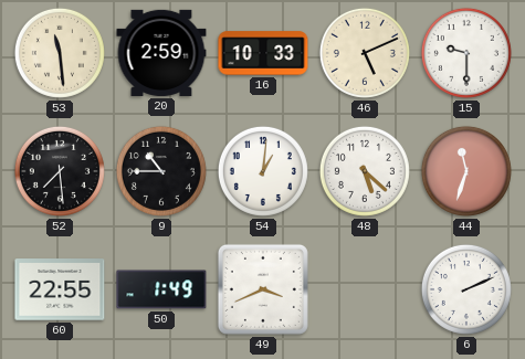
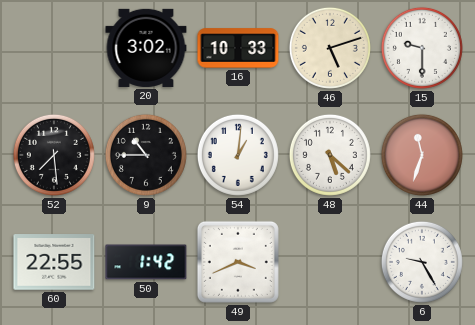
53: 11:29 -> none
20: 2:59 -> 3:02
46: 5:11 -> 5:12
50: 1:49 -> 1:42
6: 2:11 -> 9:25
